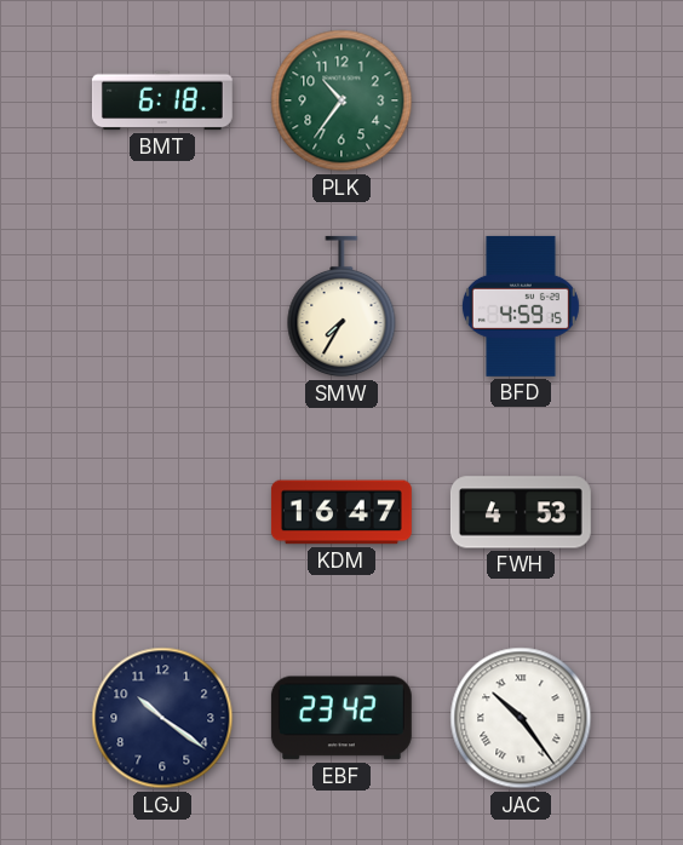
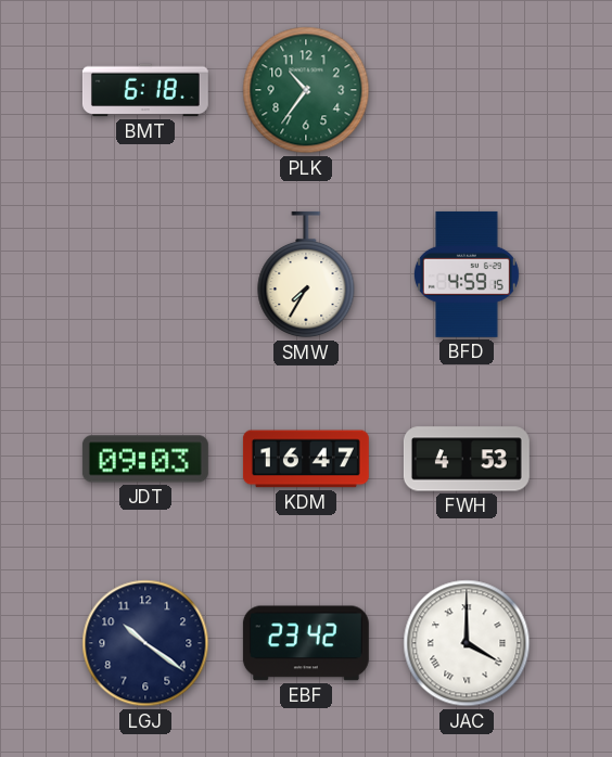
JDT: none -> 09:03
JAC: 10:24 -> 4:00
